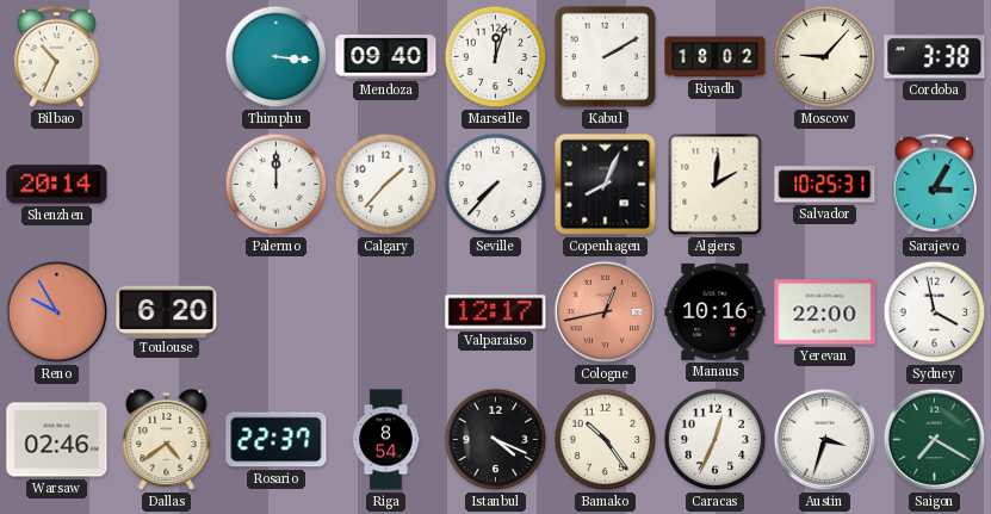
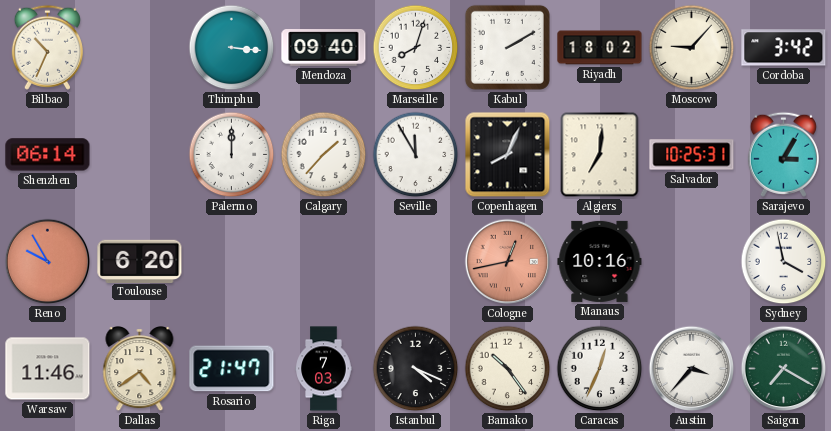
Marseille: 12:03 -> 8:03
Cordoba: 3:38 -> 3:42
Shenzhen: 20:14 -> 06:14
Seville: 7:37 -> 11:55
Algiers: 2:01 -> 7:01
Valparaiso: 12:17 -> none
Yerevan: 22:00 -> none
Warsaw: 02:46 -> 11:46
Rosario: 22:37 -> 21:47
Riga: 8:54 -> 7:03
Austin: 3:33 -> 3:37
